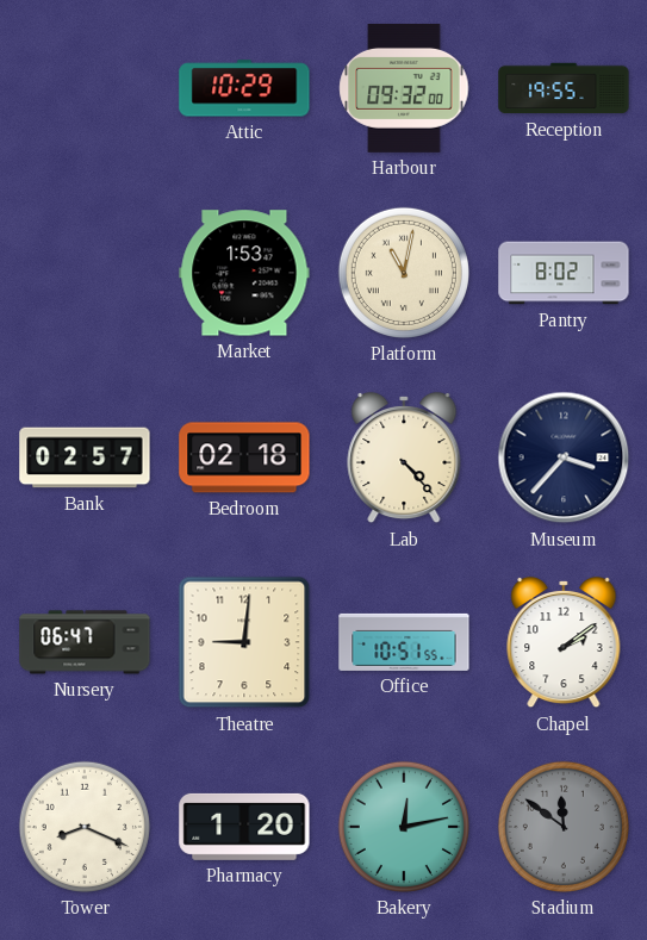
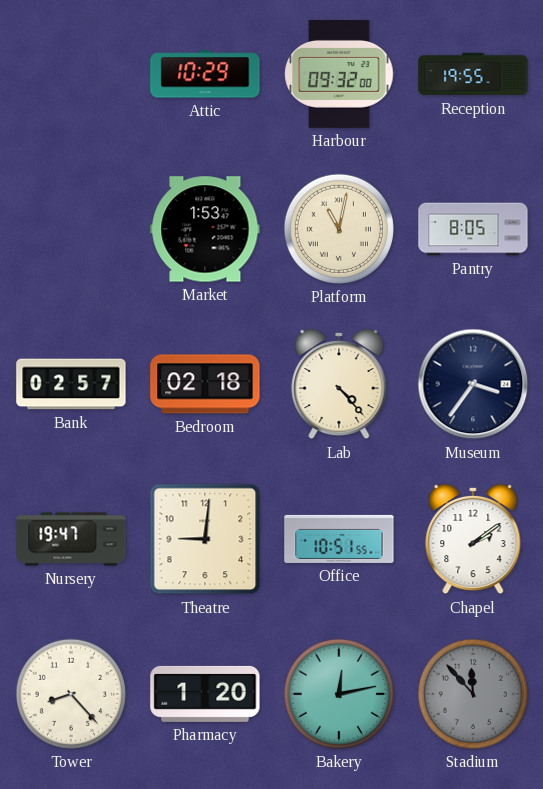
Pantry: 8:02 -> 8:05
Museum: 3:37 -> 3:36
Nursery: 06:47 -> 19:47
Tower: 8:19 -> 8:23
Stadium: 11:51 -> 11:53
